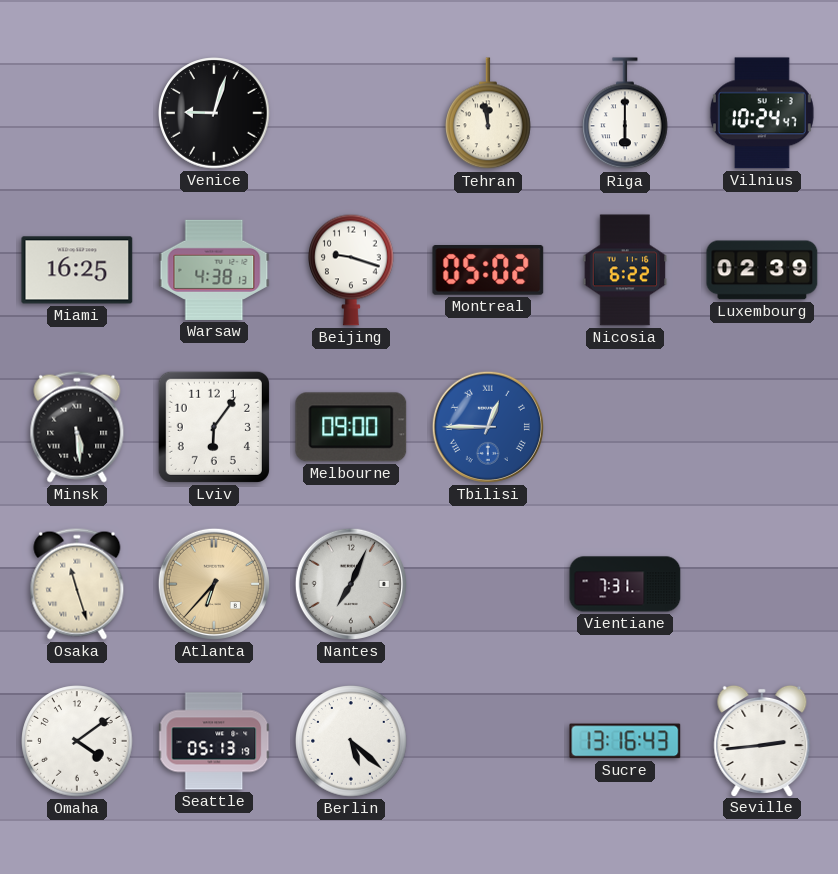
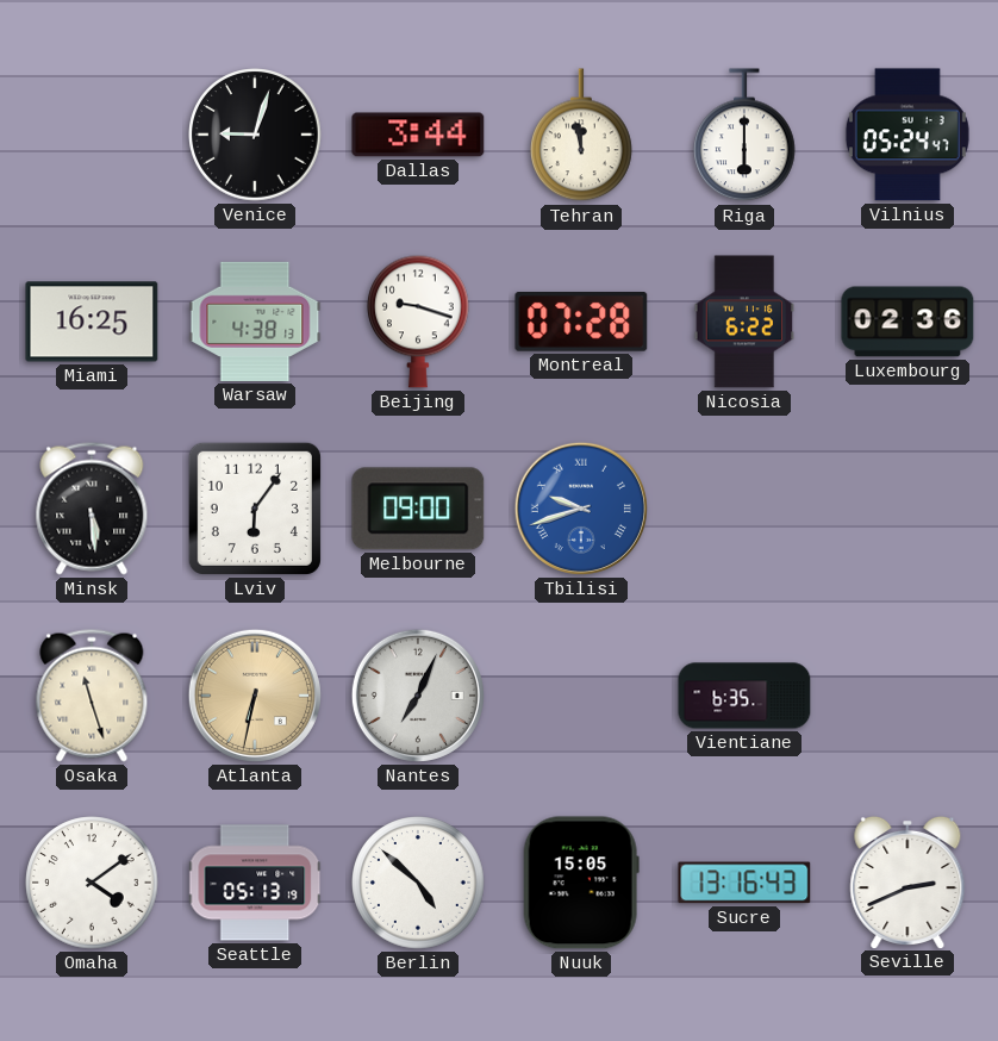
Dallas: none -> 3:44
Vilnius: 10:24 -> 05:24
Montreal: 05:02 -> 07:28
Luxembourg: 02:39 -> 02:36
Tbilisi: 12:45 -> 9:42
Atlanta: 6:37 -> 6:32
Vientiane: 7:31 -> 6:35
Berlin: 5:22 -> 4:52
Nuuk: none -> 15:05
Seville: 2:44 -> 2:41
